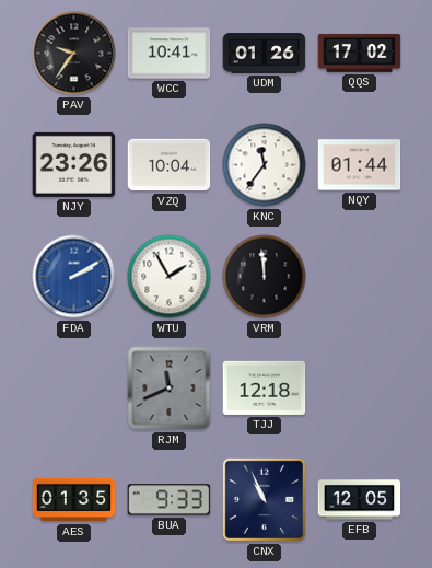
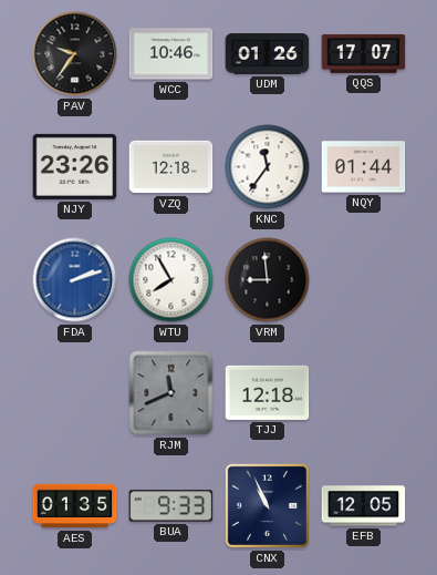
WCC: 10:41 -> 10:46
QQS: 17:02 -> 17:07
VZQ: 10:04 -> 12:18
FDA: 2:10 -> 2:12
WTU: 1:55 -> 7:55
VRM: 11:59 -> 8:59
